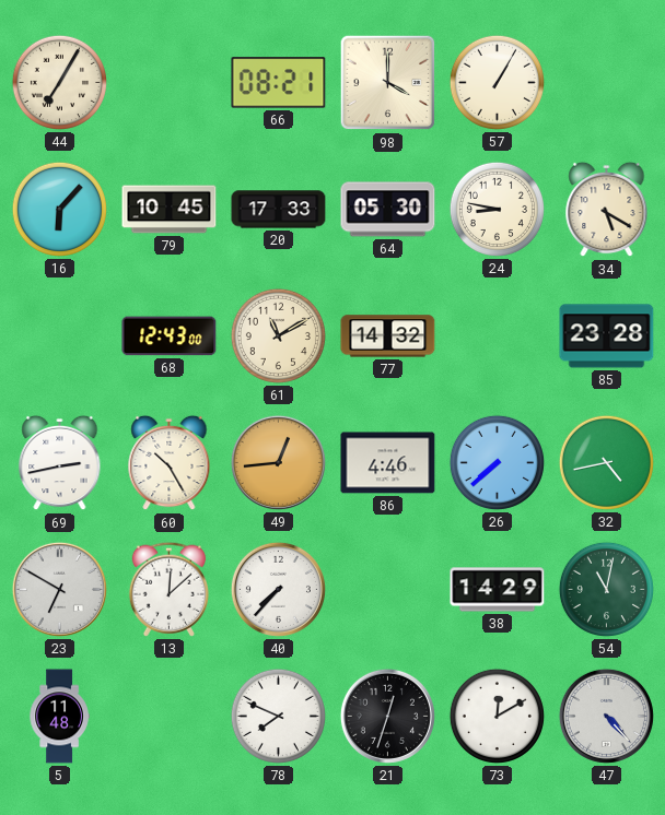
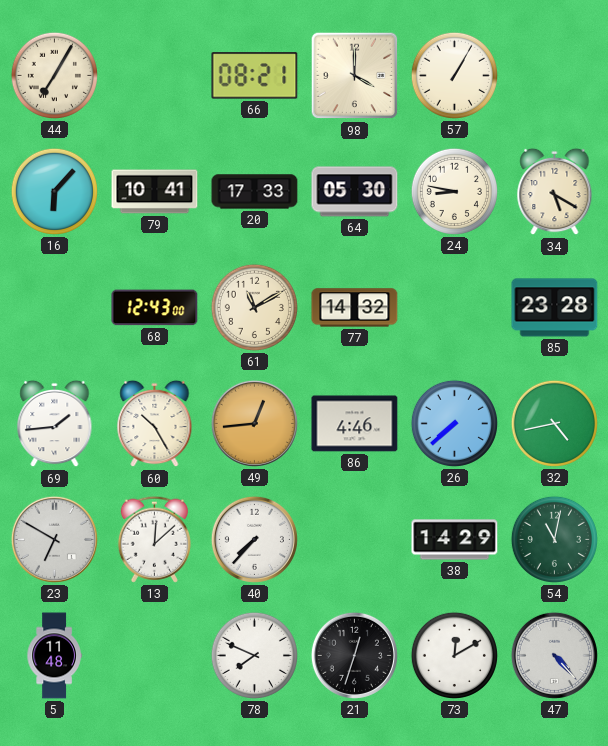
79: 10:45 -> 10:41
69: 2:43 -> 1:44
